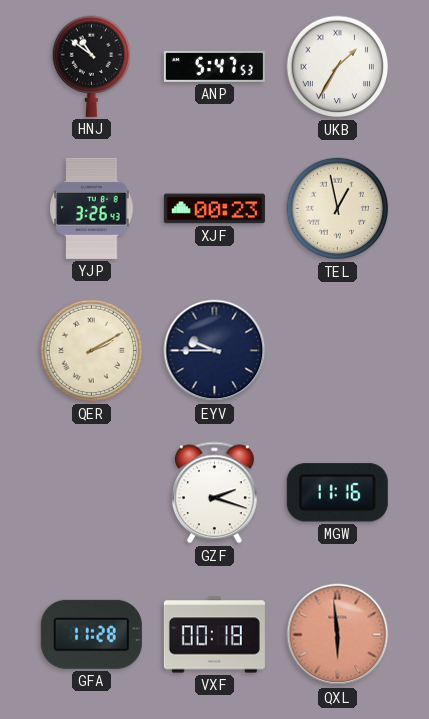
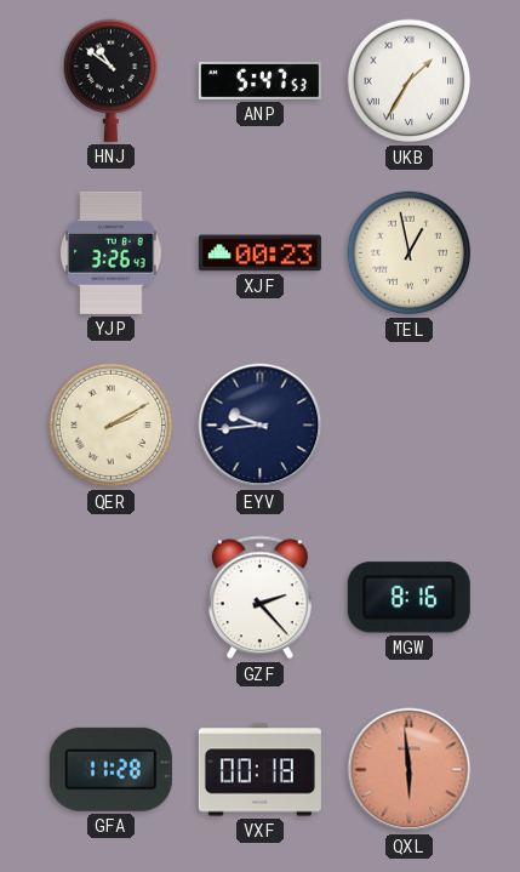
EYV: 9:45 -> 9:44
GZF: 2:18 -> 2:23
MGW: 11:16 -> 8:16
